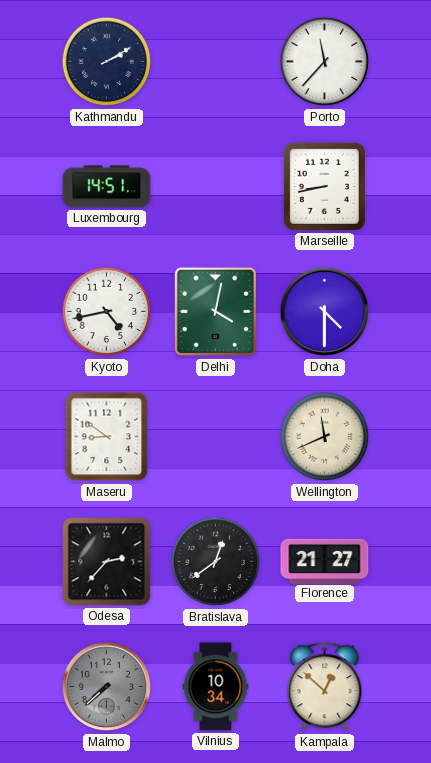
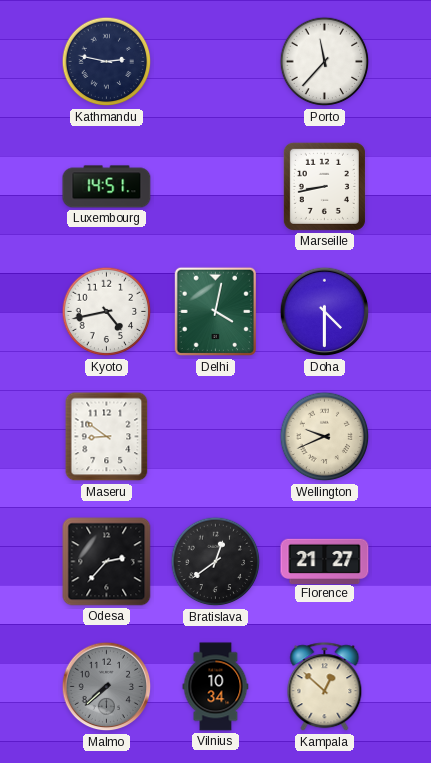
Kathmandu: 2:10 -> 2:47
Wellington: 11:41 -> 9:41
